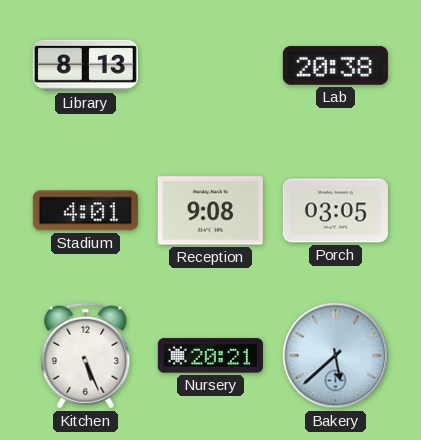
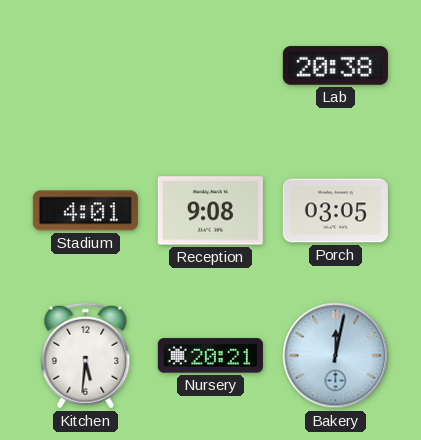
Library: 8:13 -> none
Kitchen: 5:26 -> 5:31
Bakery: 5:38 -> 12:02
